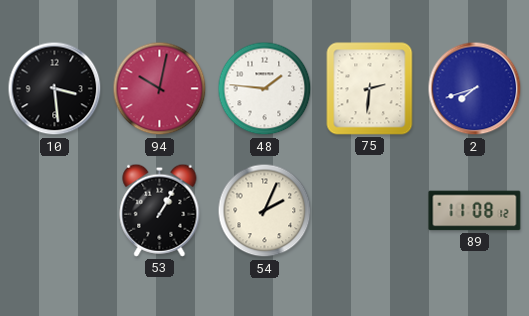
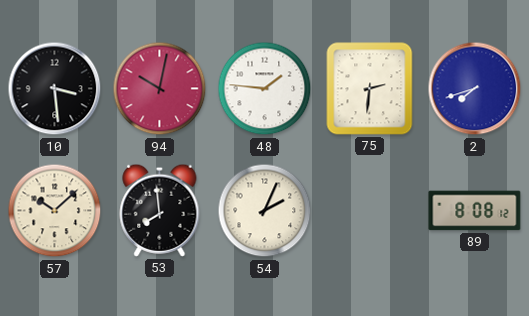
57: none -> 10:08
53: 1:05 -> 7:59
89: 11:08 -> 8:08
